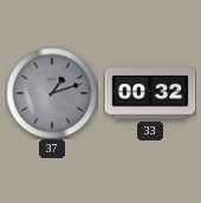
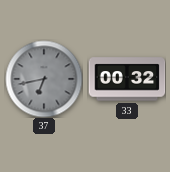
37: 1:12 -> 6:43
